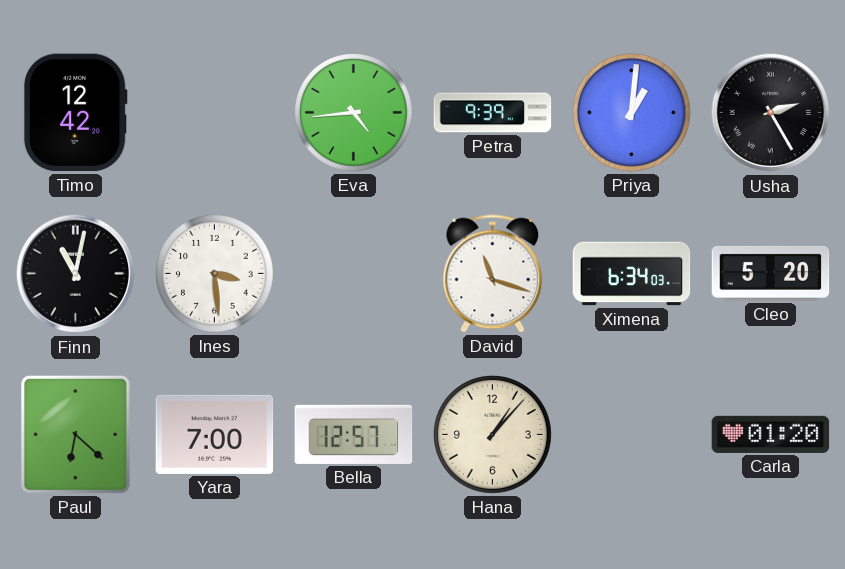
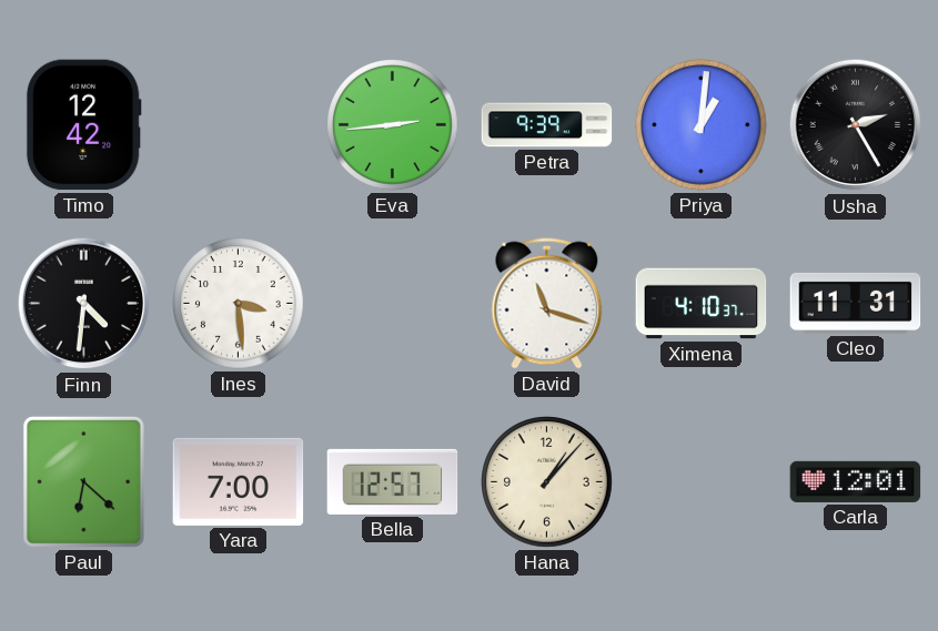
Eva: 4:44 -> 2:44
Finn: 11:02 -> 4:31
Ximena: 6:34 -> 4:10
Cleo: 5:20 -> 11:31
Carla: 01:20 -> 12:01
